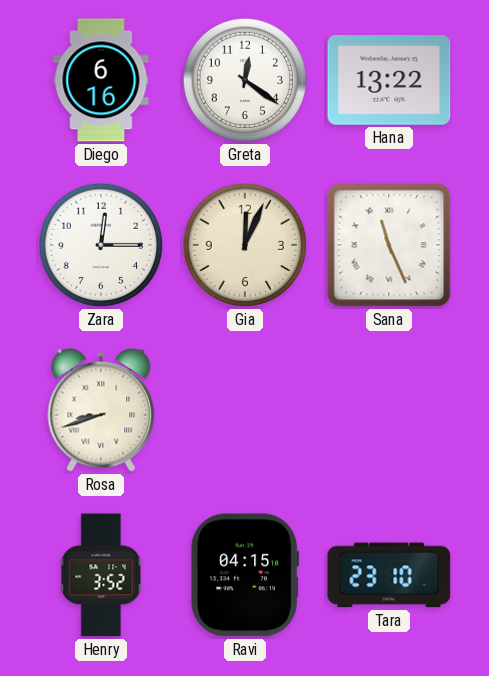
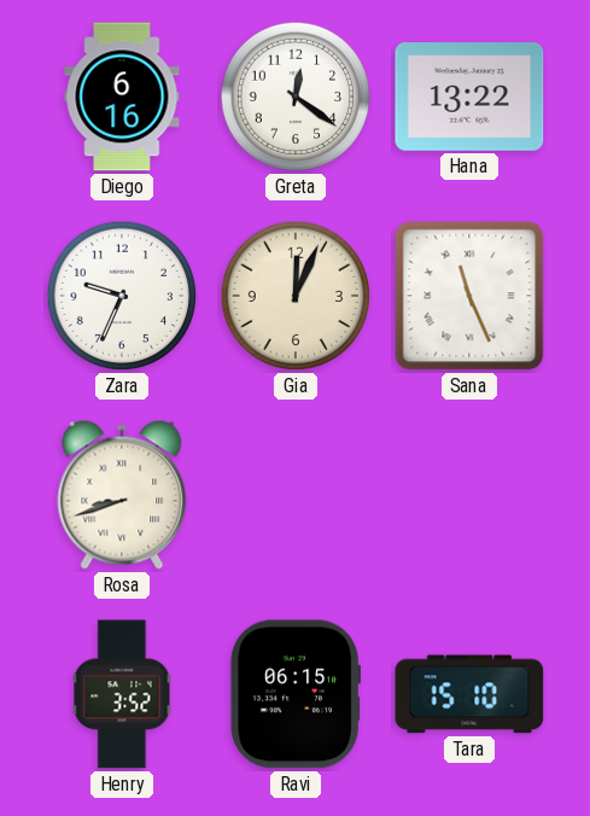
Zara: 12:15 -> 9:34
Ravi: 04:15 -> 06:15
Tara: 23:10 -> 15:10
